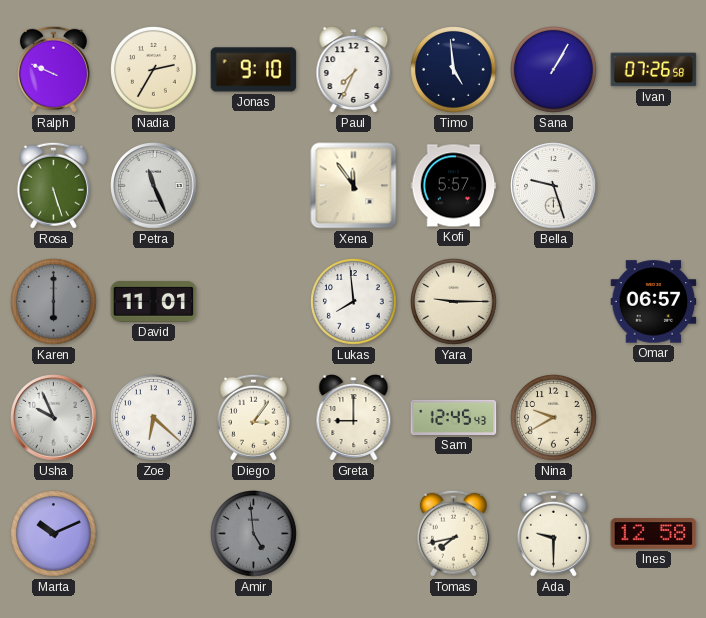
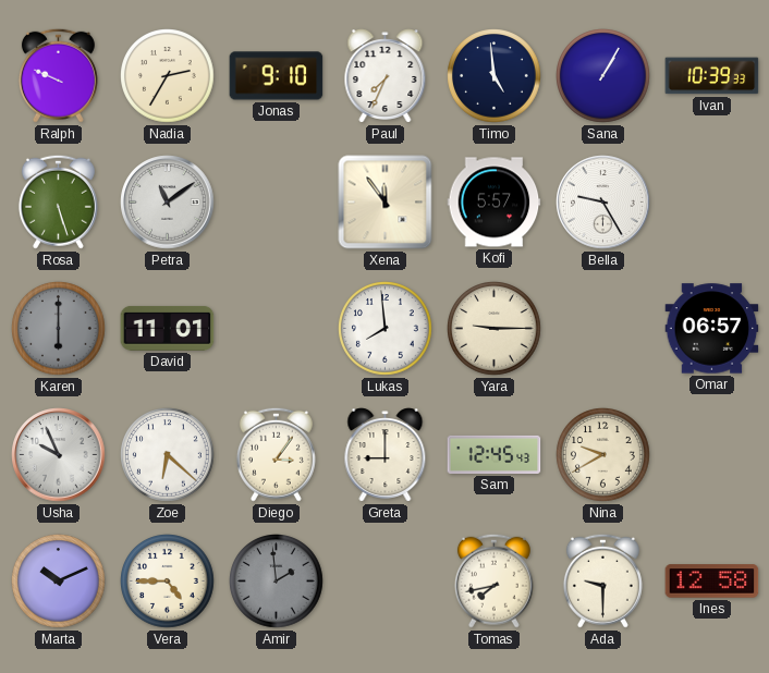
Ivan: 07:26 -> 10:39
Petra: 11:26 -> 11:09
Bella: 9:27 -> 9:25
Vera: none -> 4:45
Amir: 4:59 -> 1:59
